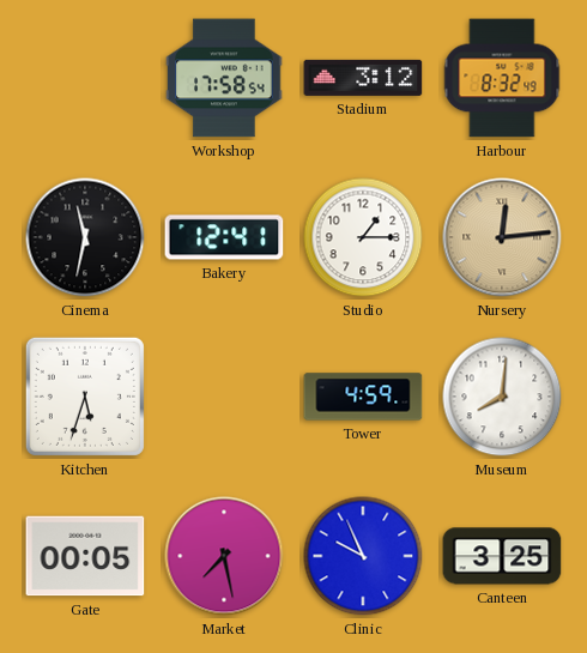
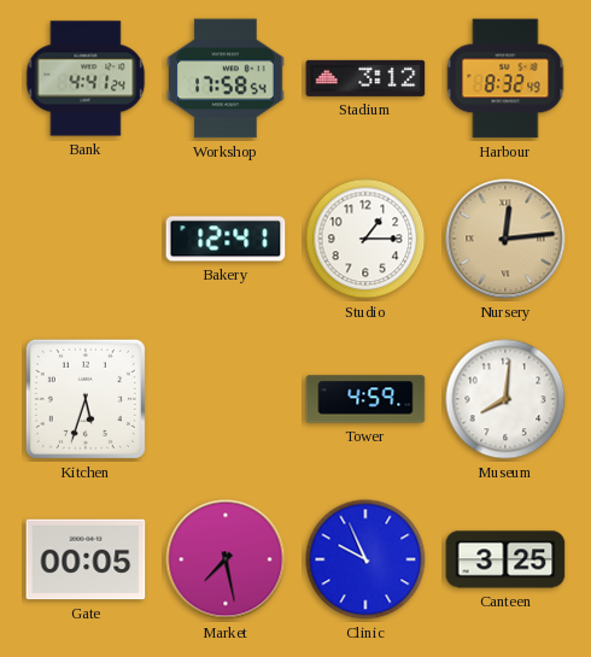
Bank: none -> 4:41
Cinema: 11:32 -> none
